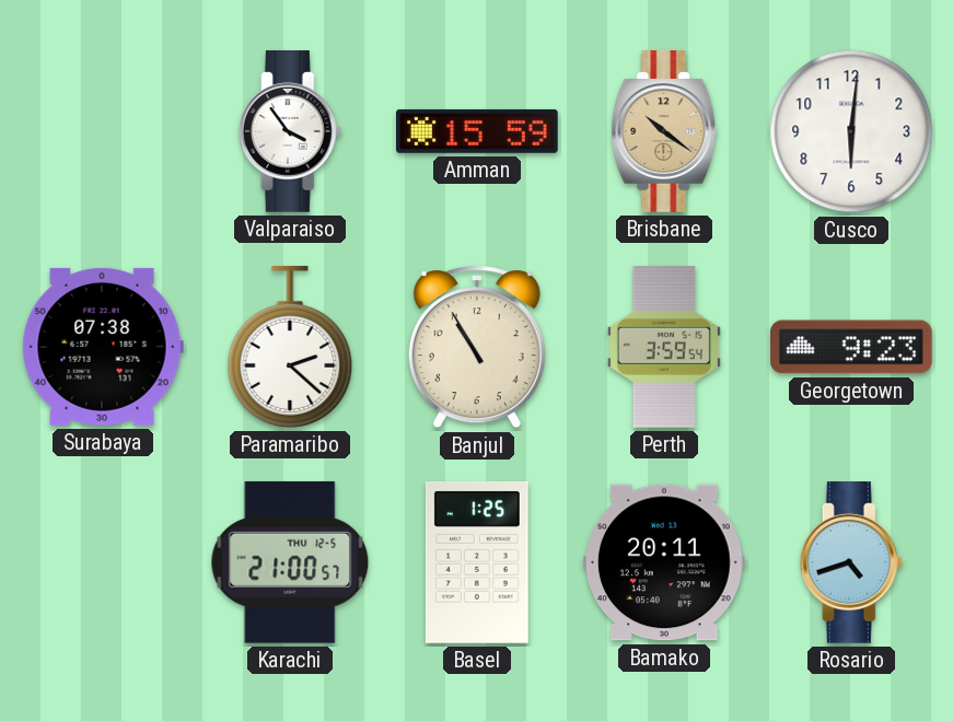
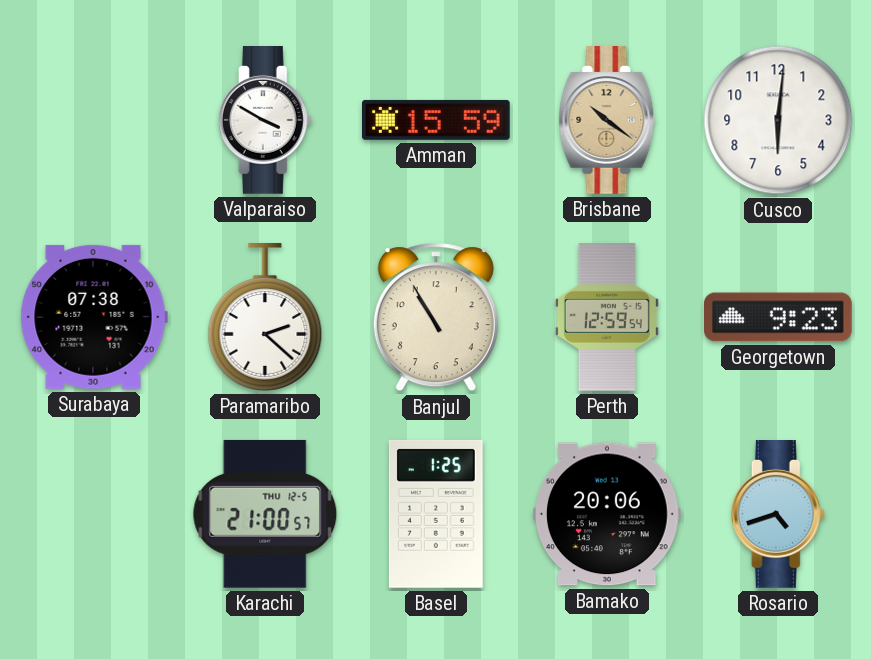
Valparaiso: 3:54 -> 3:50
Perth: 3:59 -> 12:59
Bamako: 20:11 -> 20:06
